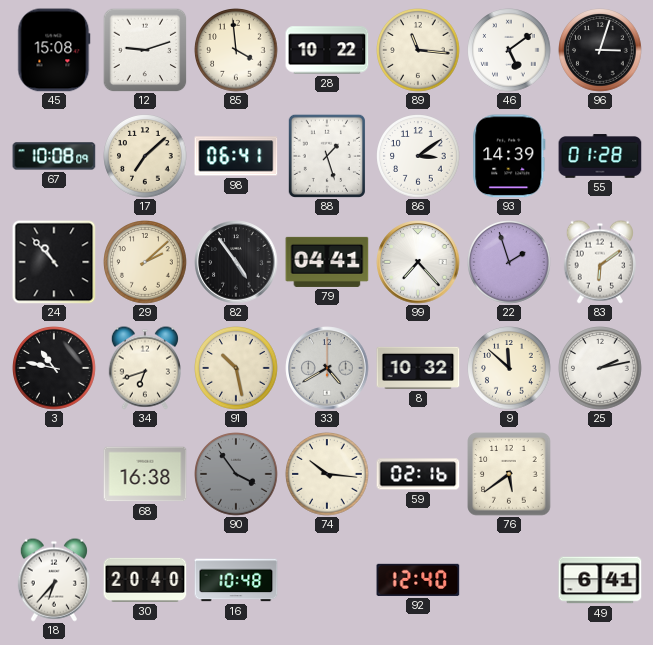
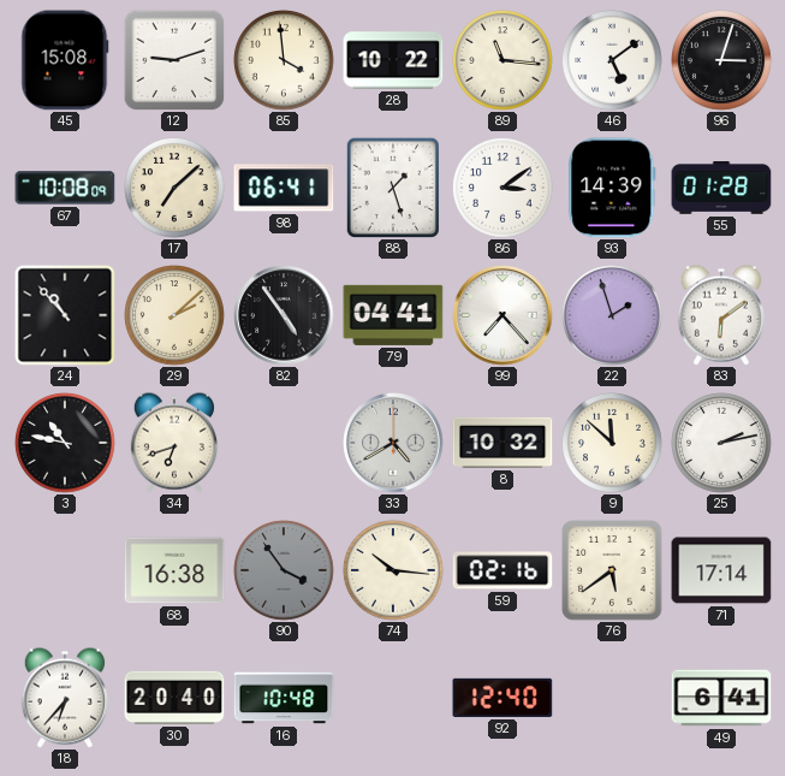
91: 10:28 -> none
71: none -> 17:14
